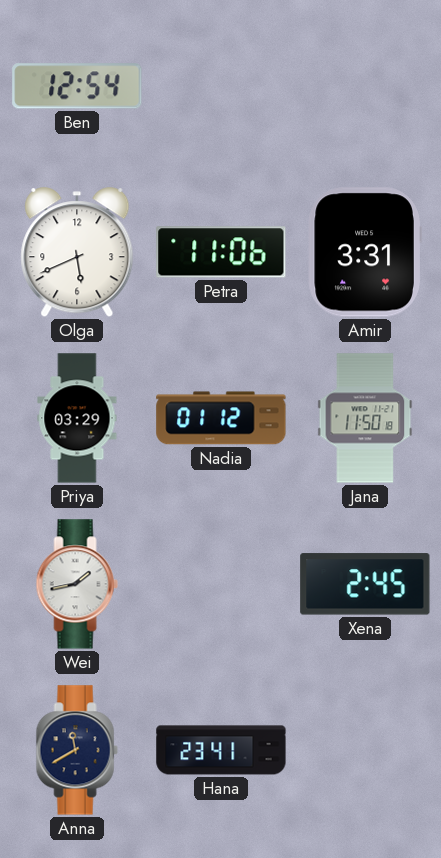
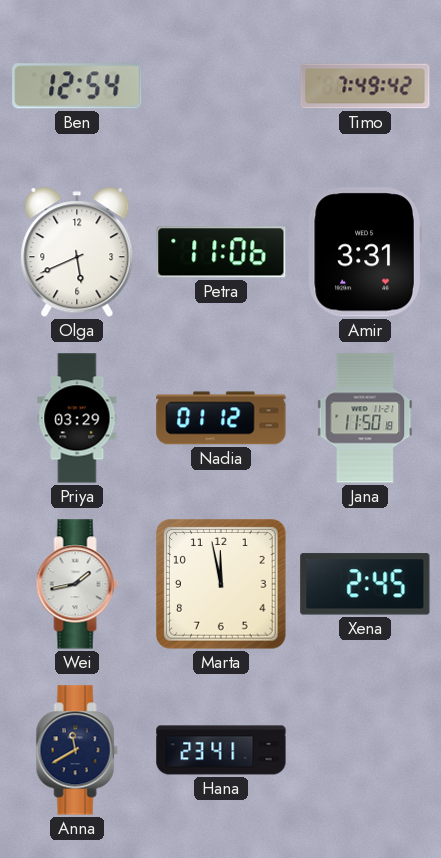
Timo: none -> 7:49
Marta: none -> 11:58
